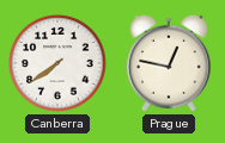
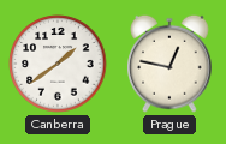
Canberra: 7:39 -> 1:39
